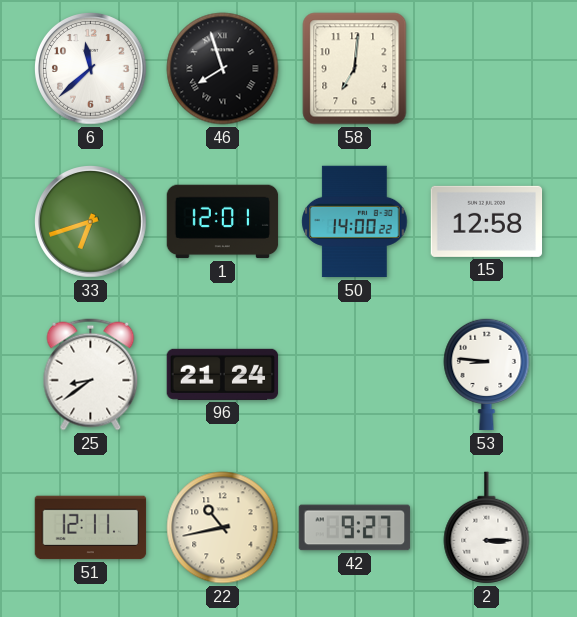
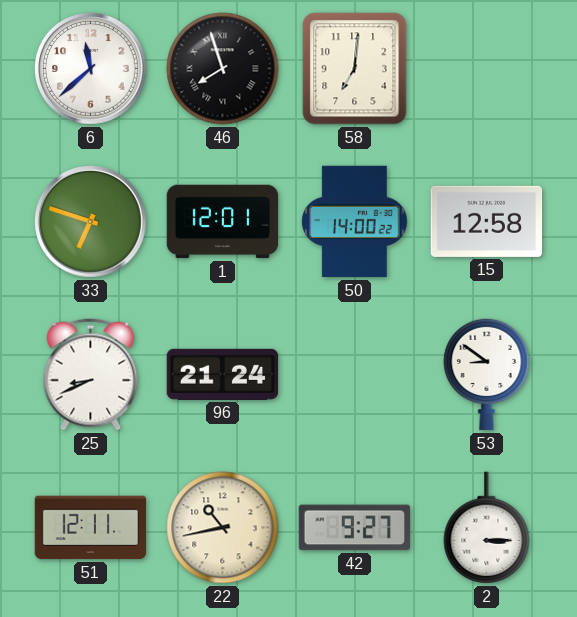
33: 6:42 -> 6:48
25: 8:39 -> 8:41
53: 8:46 -> 8:51
